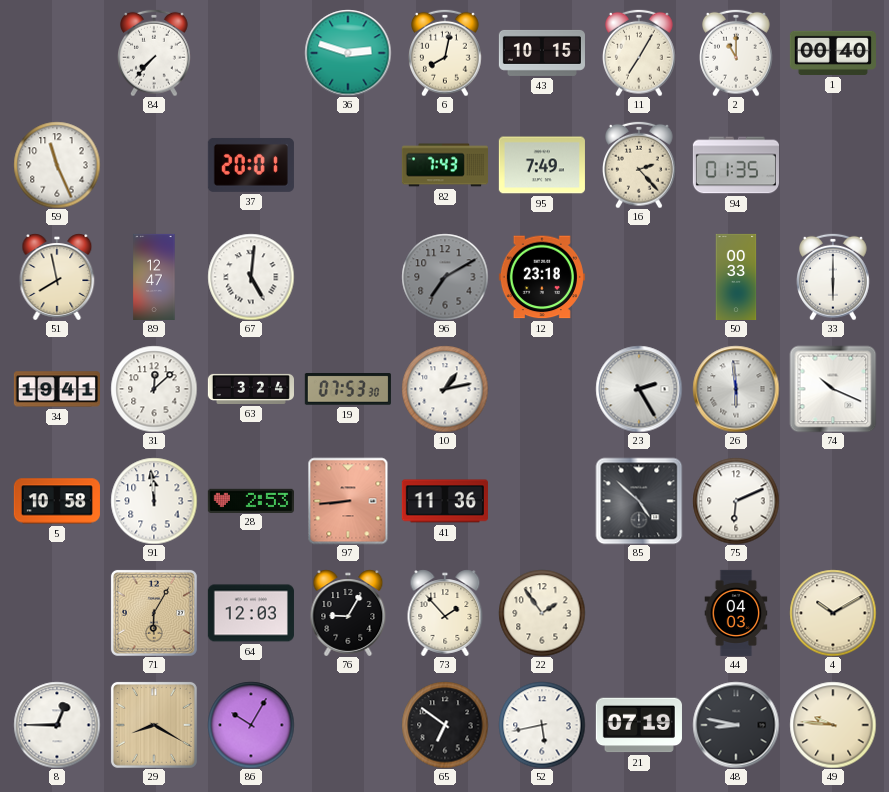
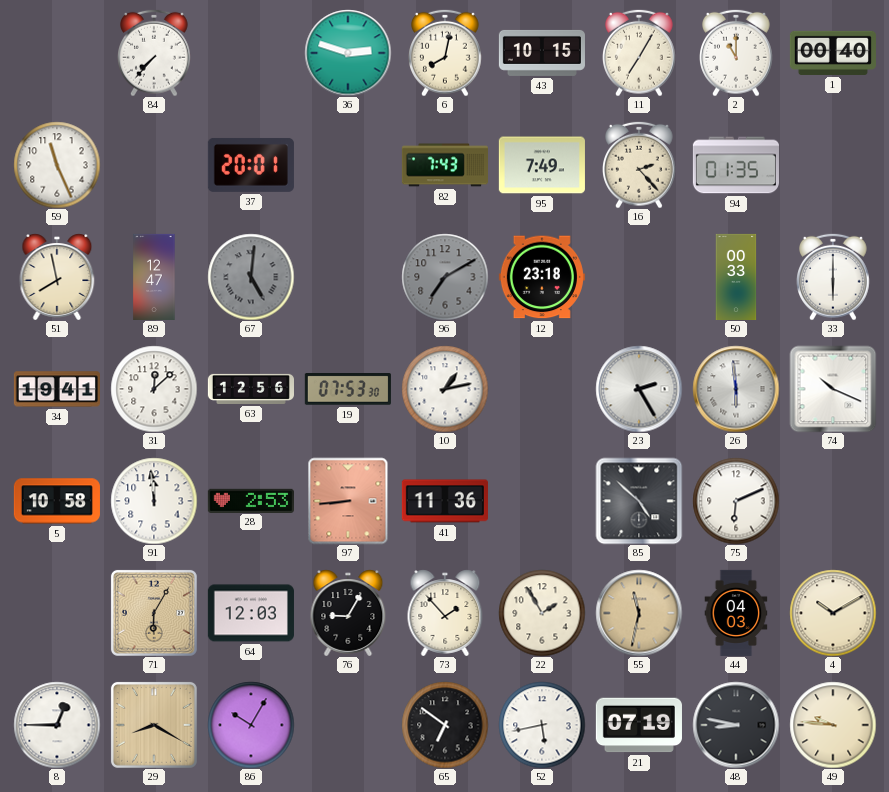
67 dial: white -> grey
63: 3:24 -> 12:56
22: 1:54 -> 1:55
55: none -> 11:32
